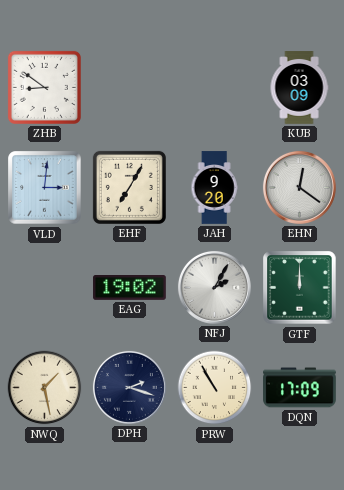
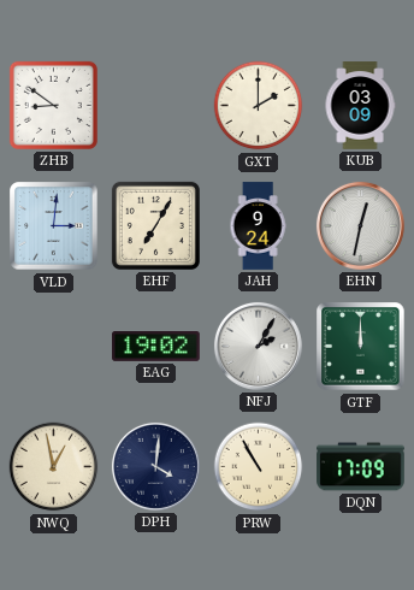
GXT: none -> 2:00
JAH: 9:20 -> 9:24
EHN: 12:21 -> 12:32
NWQ: 1:28 -> 12:58
DPH: 2:18 -> 4:01
